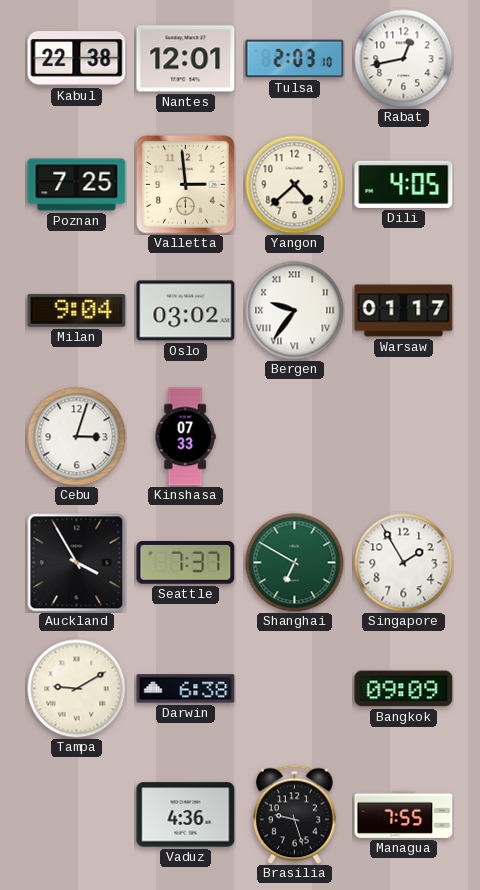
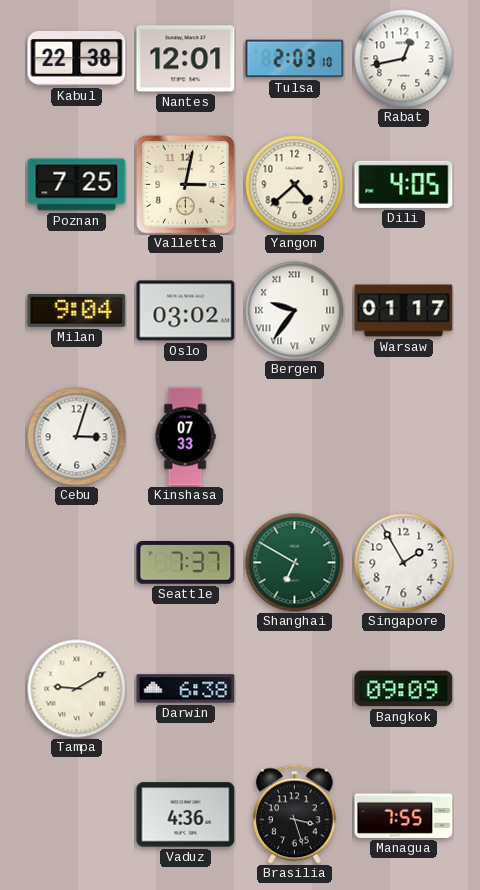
Valletta: 2:59 -> 3:02
Auckland: 3:55 -> none
Brasilia: 9:27 -> 3:27
